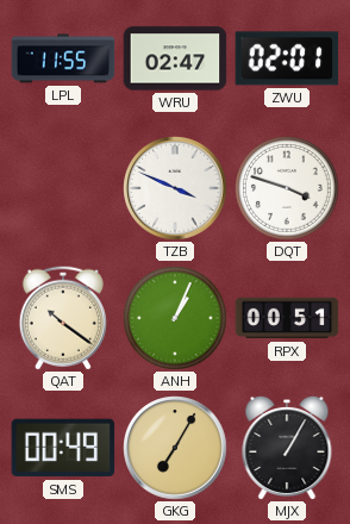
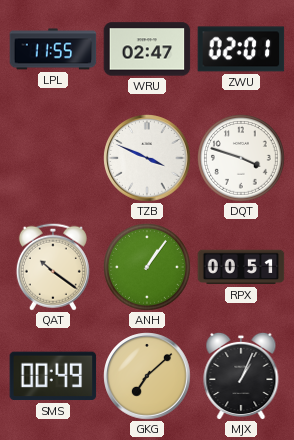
ANH: 1:04 -> 1:06
GKG: 7:05 -> 7:08
MJX: 1:05 -> 1:04
